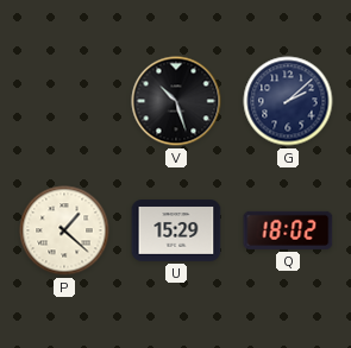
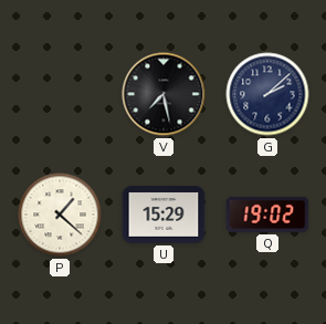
V: 10:27 -> 7:28
Q: 18:02 -> 19:02
